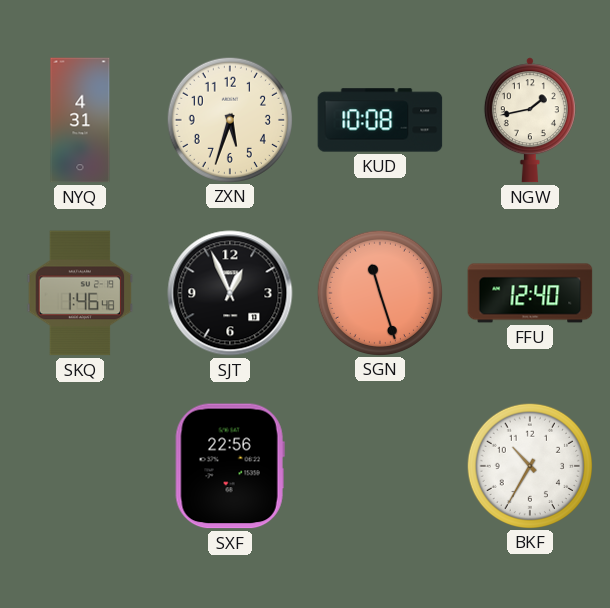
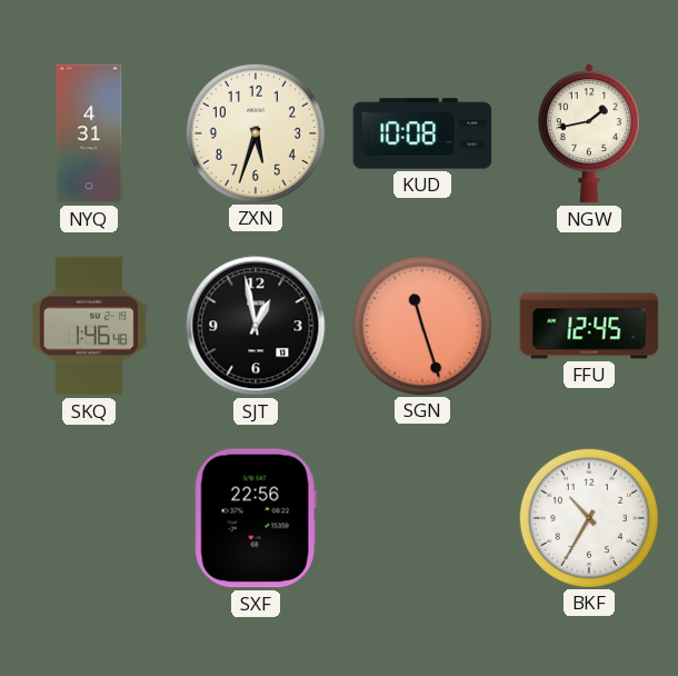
SJT: 12:56 -> 12:58
FFU: 12:40 -> 12:45
